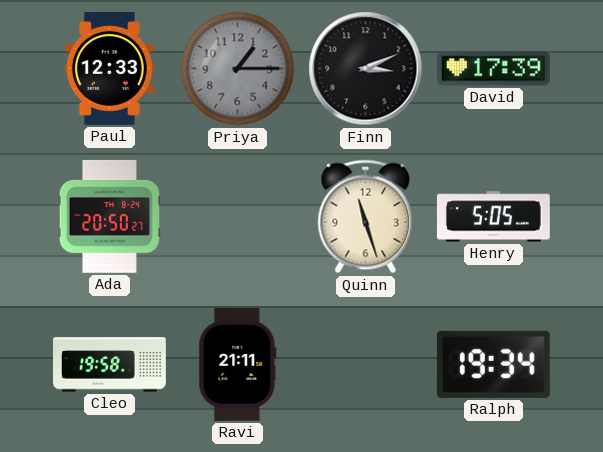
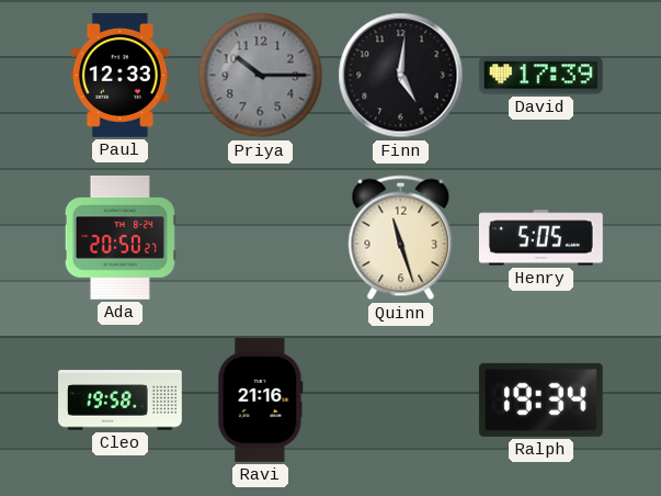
Priya: 1:15 -> 10:15
Finn: 3:11 -> 5:01
Ravi: 21:11 -> 21:16
